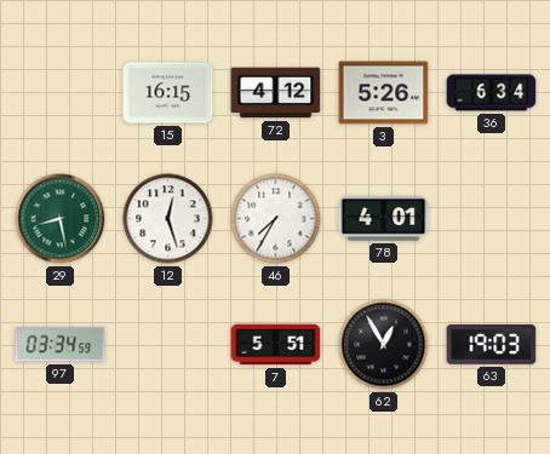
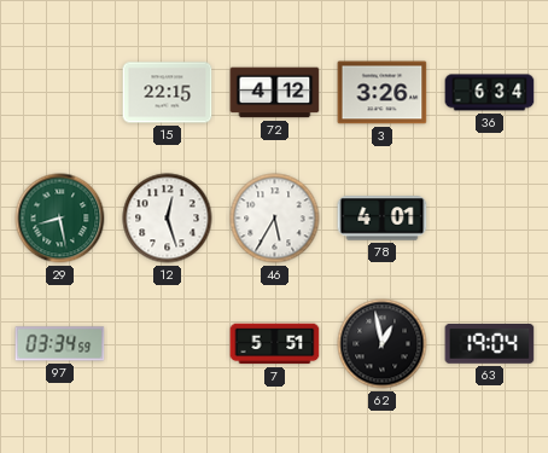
15: 16:15 -> 22:15
3: 5:26 -> 3:26
46: 7:35 -> 5:35
62: 12:55 -> 12:58
63: 19:03 -> 19:04
